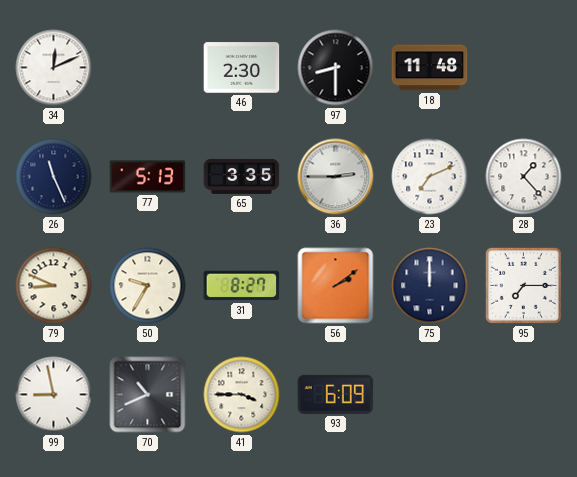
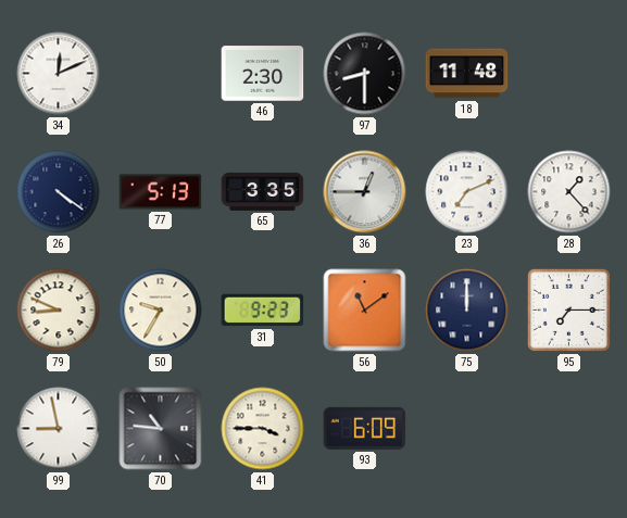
26: 11:26 -> 4:21
36: 2:45 -> 12:45
31: 8:27 -> 9:23
56: 2:09 -> 11:09
70: 10:41 -> 10:46
